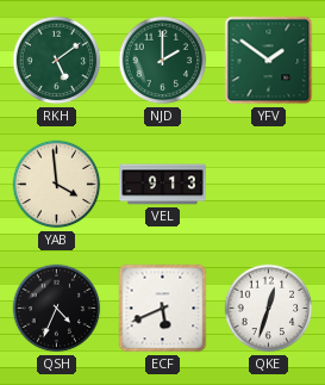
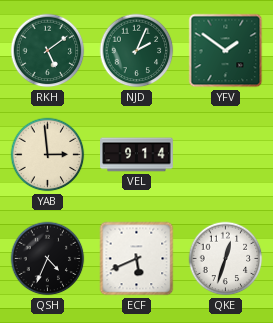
NJD: 2:00 -> 2:04
YAB: 3:59 -> 2:59
VEL: 9:13 -> 9:14
